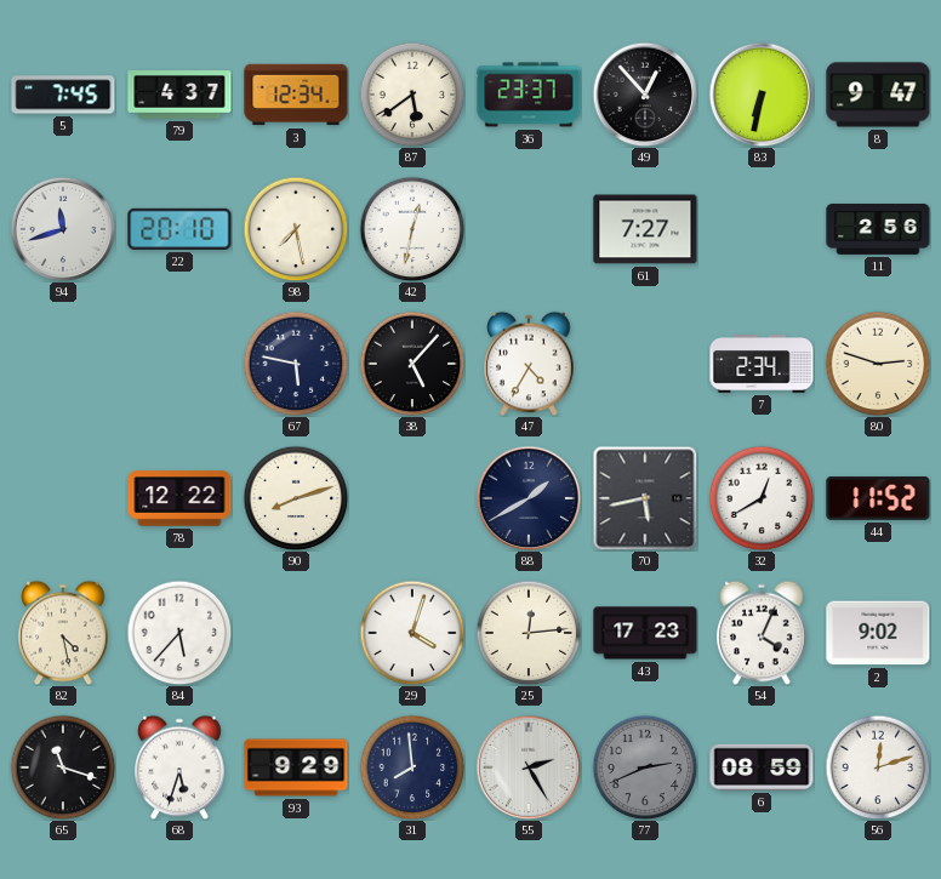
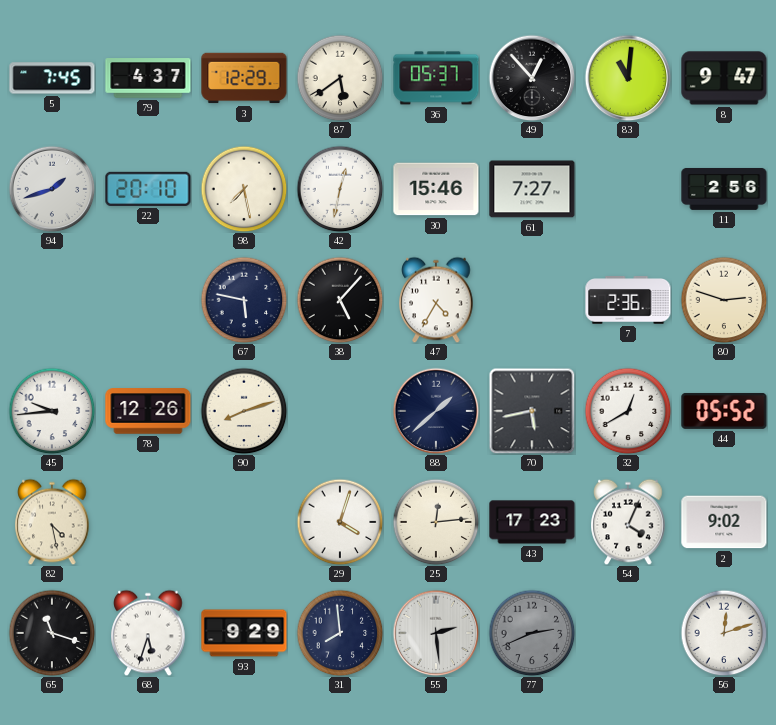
3: 12:34 -> 12:29
36: 23:37 -> 05:37
83: 6:32 -> 11:01
94: 11:42 -> 1:42
30: none -> 15:46
7: 2:34 -> 2:36
45: none -> 9:44
78: 12:22 -> 12:26
88: 1:40 -> 1:38
44: 11:52 -> 05:52
84: 5:37 -> none
55: 2:25 -> 2:29
6: 08:59 -> none
